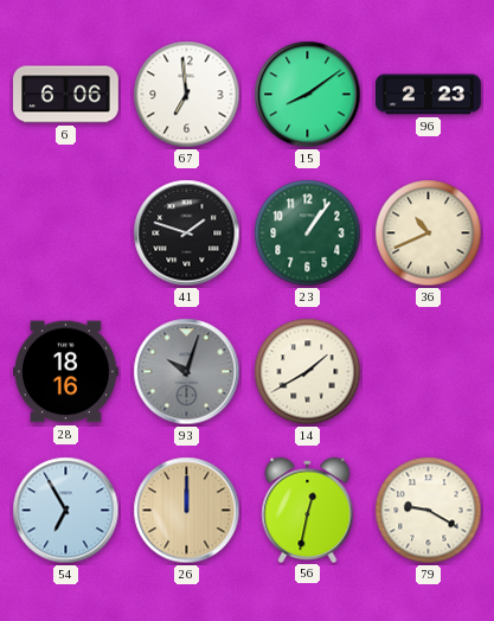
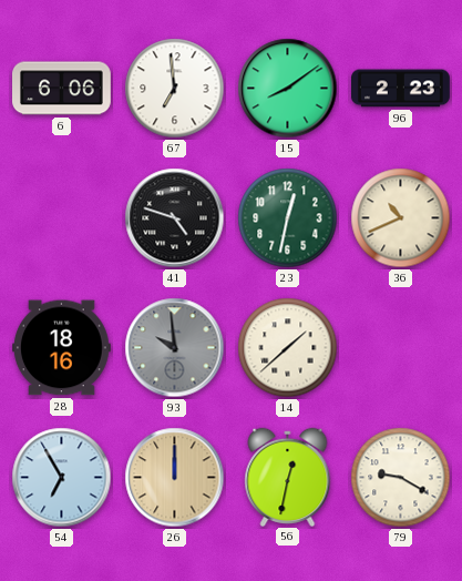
41: 1:48 -> 4:48
23: 1:06 -> 12:32
93: 10:03 -> 9:59
14: 1:40 -> 1:38
